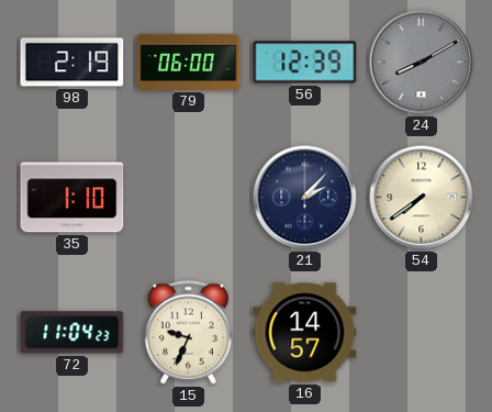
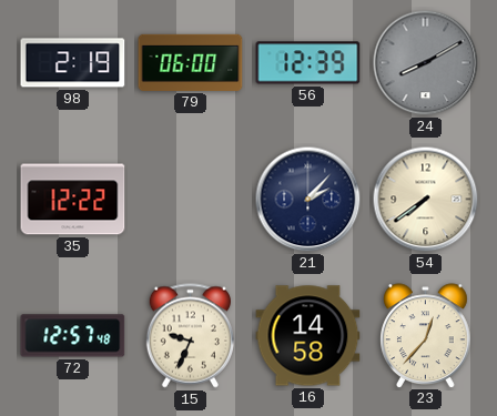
35: 1:10 -> 12:22
72: 11:04 -> 12:57
16: 14:57 -> 14:58
23: none -> 12:37
